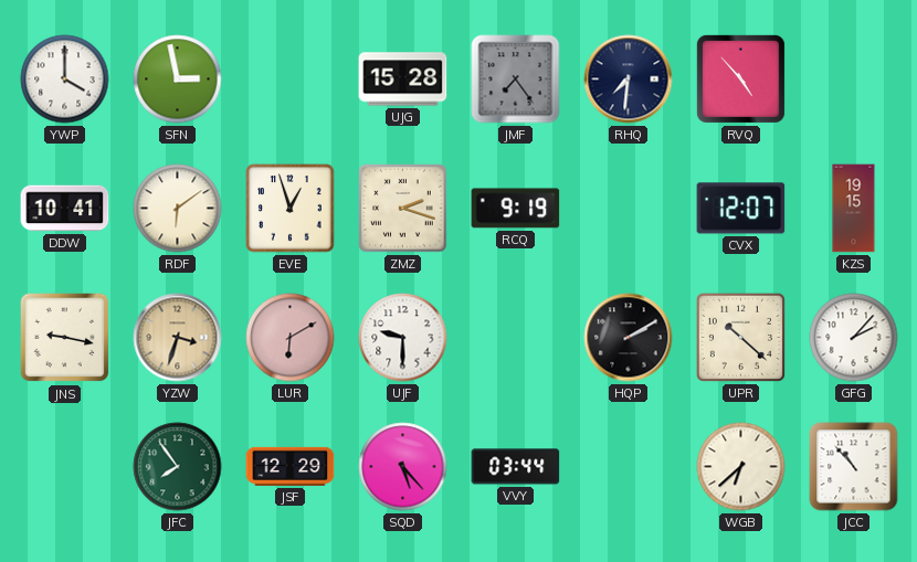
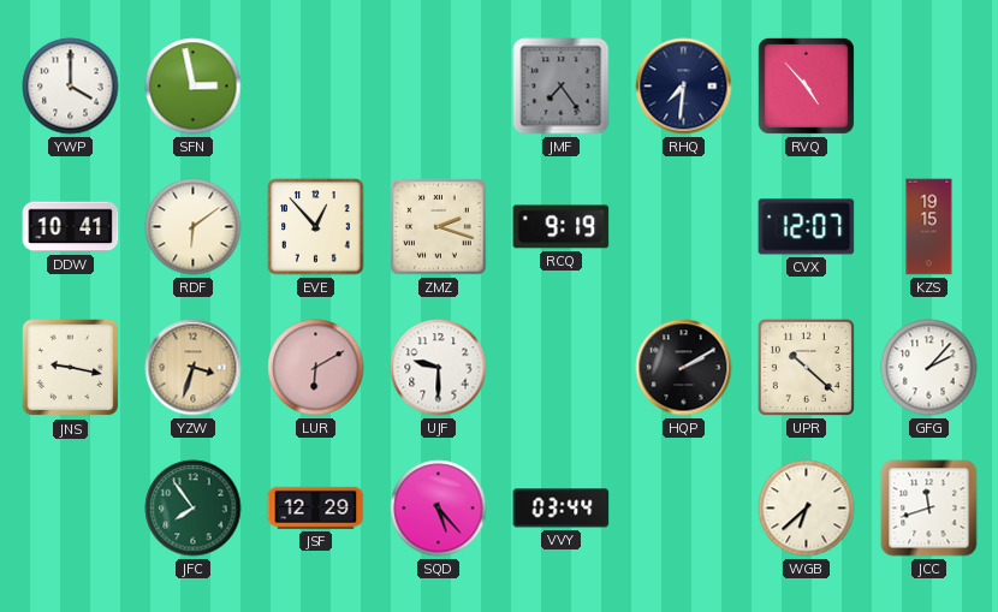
UJG: 15:28 -> none
EVE: 12:57 -> 12:53
JCC: 10:53 -> 11:42
